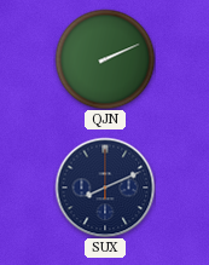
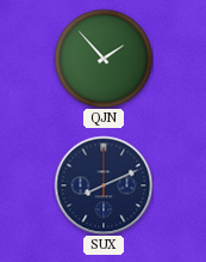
QJN: 2:11 -> 1:53
